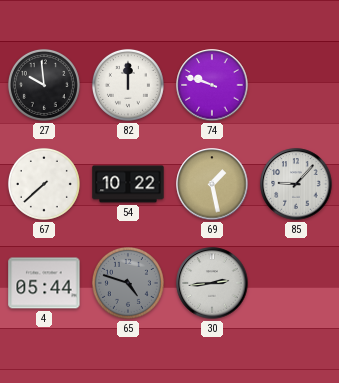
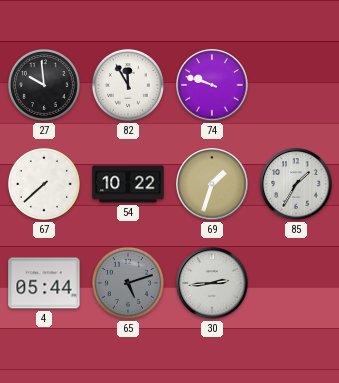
82: 12:00 -> 11:55
69: 1:28 -> 1:33
85: 9:07 -> 1:35
65: 4:48 -> 5:12
